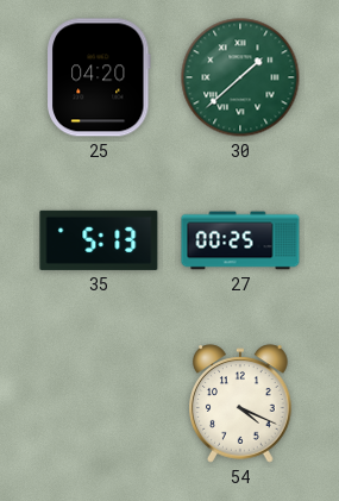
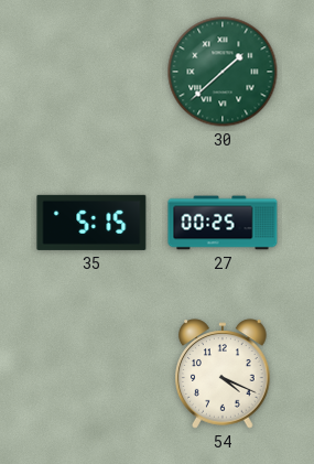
25: 04:20 -> none
35: 5:13 -> 5:15
